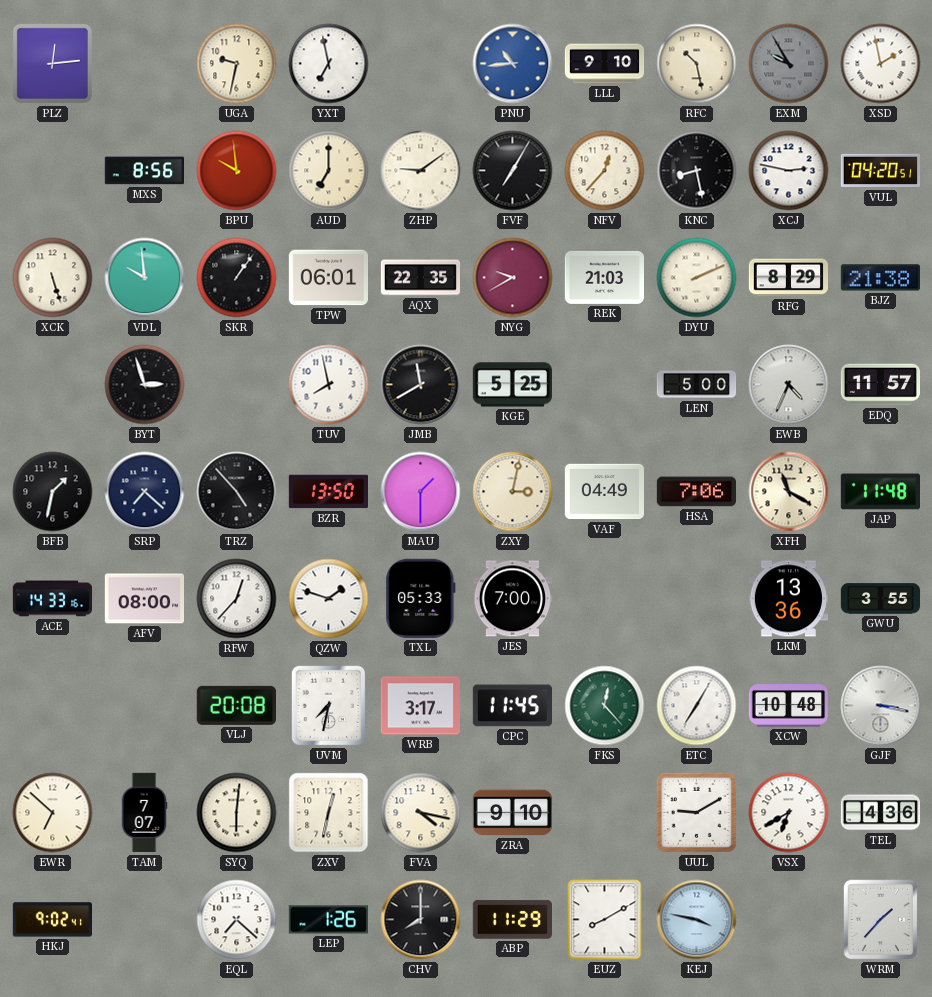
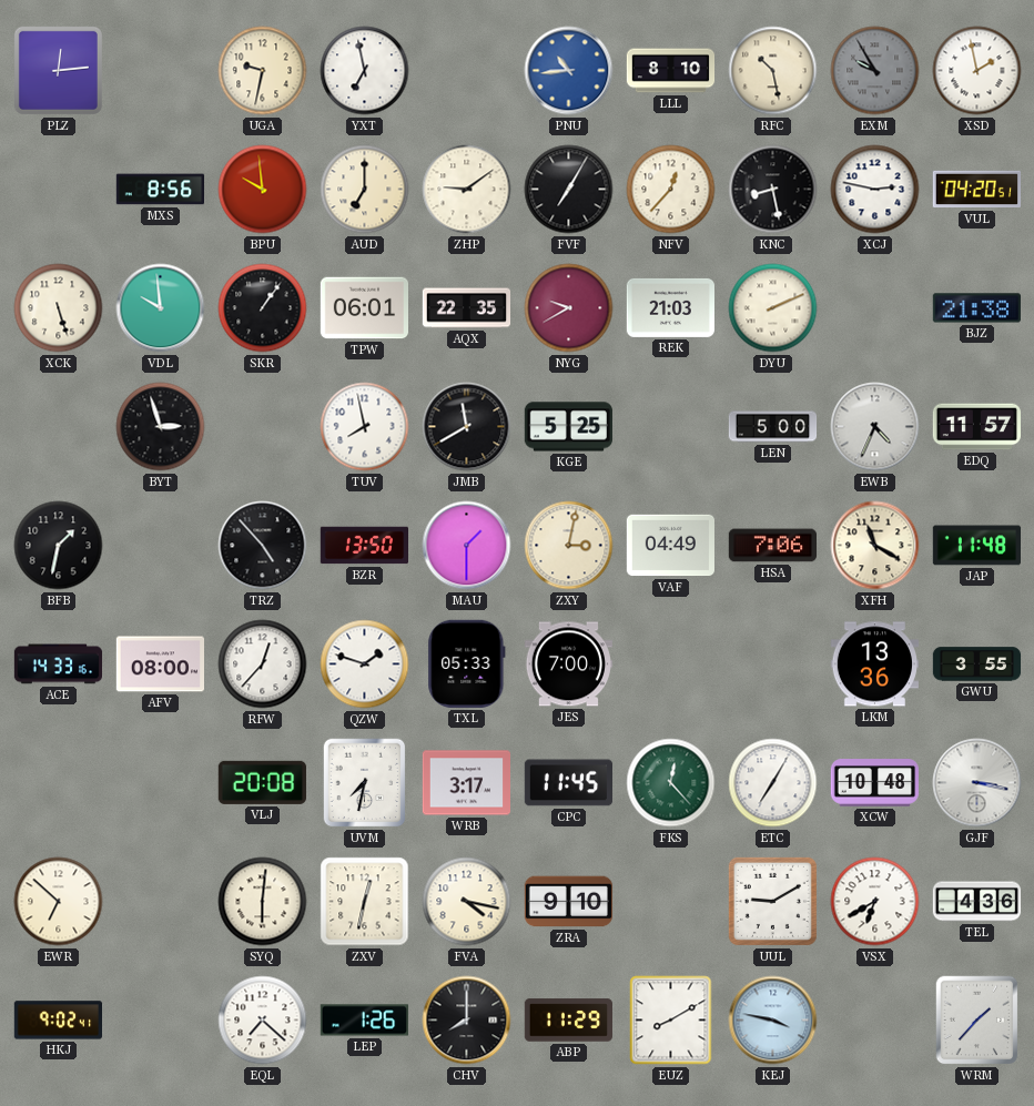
LLL: 9:10 -> 8:10
RFG: 8:29 -> none
SRP: 7:22 -> none
TAM: 7:07 -> none
